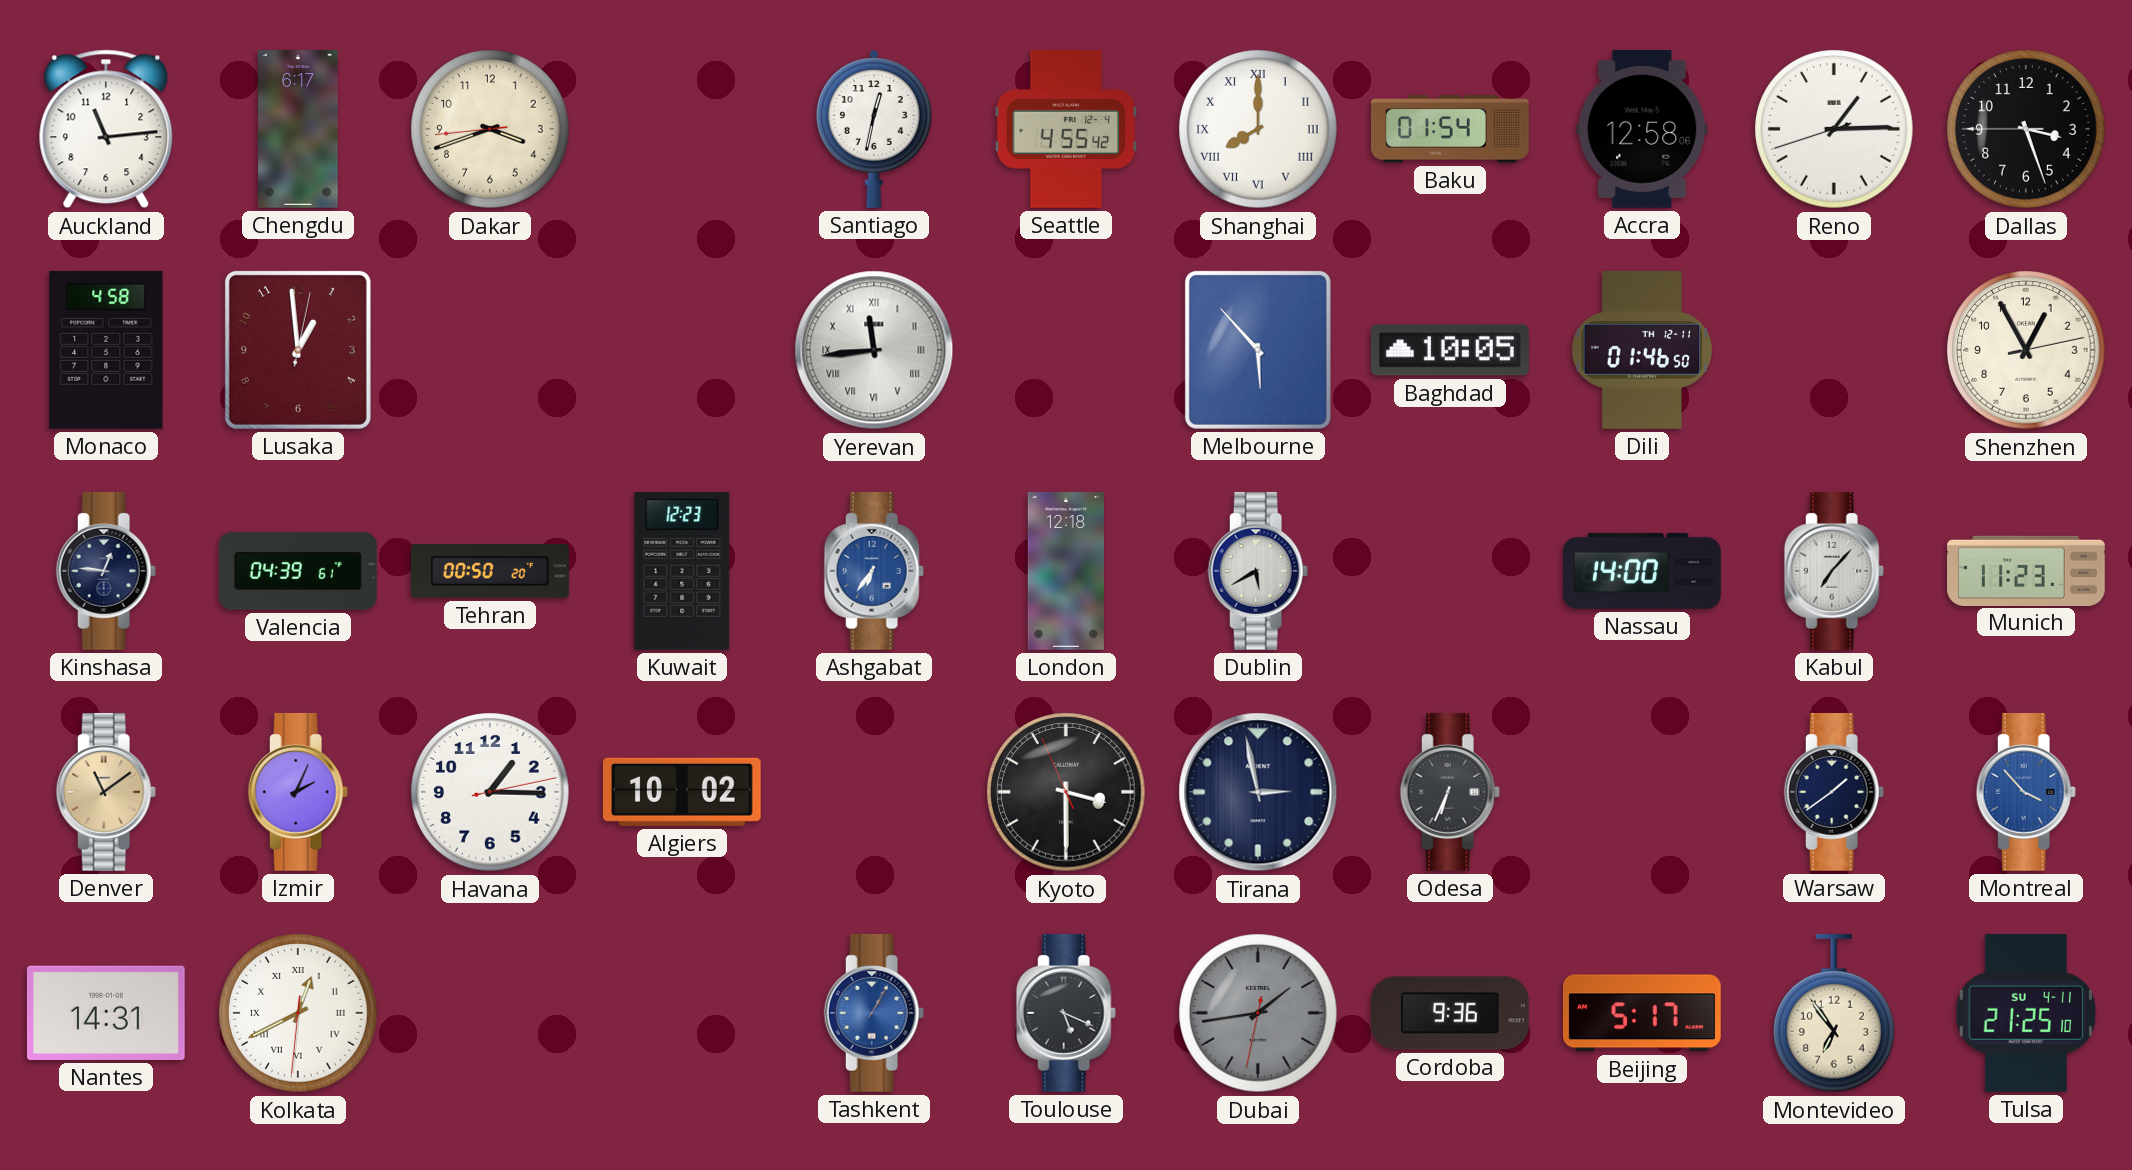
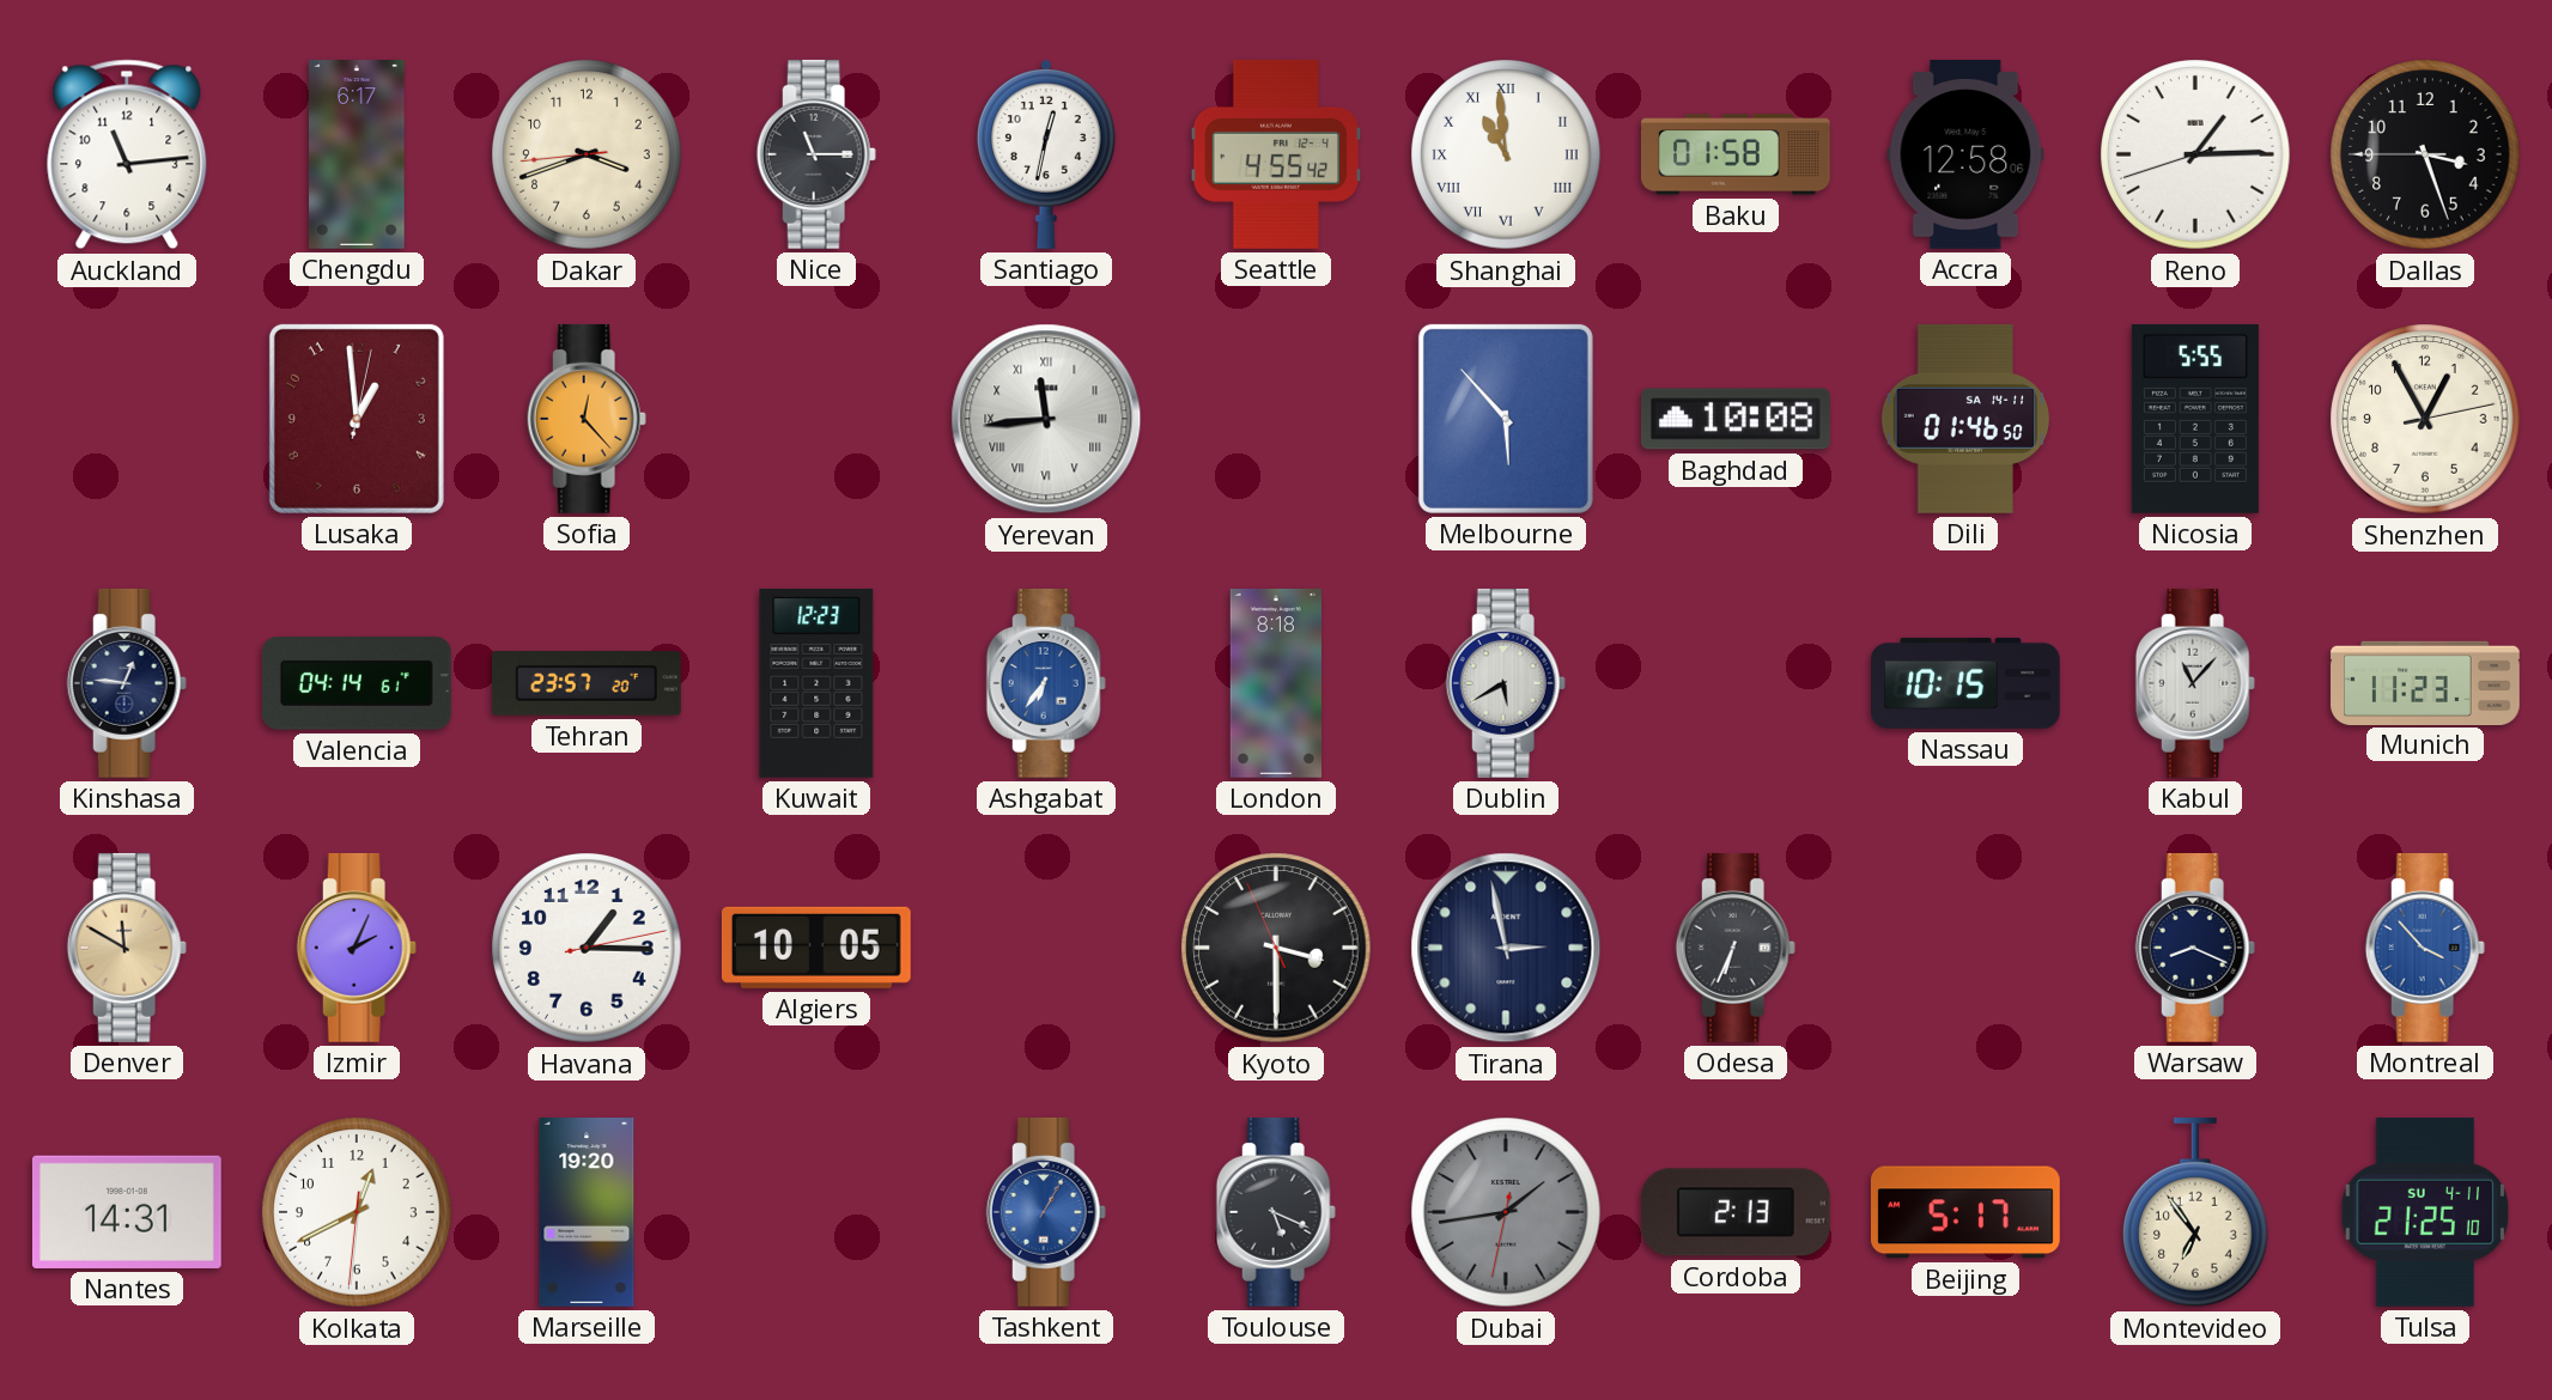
Nice: none -> 11:15
Shanghai: 8:00 -> 10:59
Baku: 01:54 -> 01:58
Monaco: 4:58 -> none
Sofia: none -> 12:23
Baghdad: 10:05 -> 10:08
Dili date: TH 12-11 -> SA 14-11
Nicosia: none -> 5:55
Valencia: 04:39 -> 04:14
Tehran: 00:50 -> 23:57
London: 12:18 -> 8:18
Nassau: 14:00 -> 10:15
Kabul: 7:07 -> 11:07
Denver: 11:09 -> 11:50
Algiers: 10:02 -> 10:05
Warsaw: 1:39 -> 8:19
Kolkata numerals: Roman -> Arabic
Marseille: none -> 19:20
Cordoba: 9:36 -> 2:13
